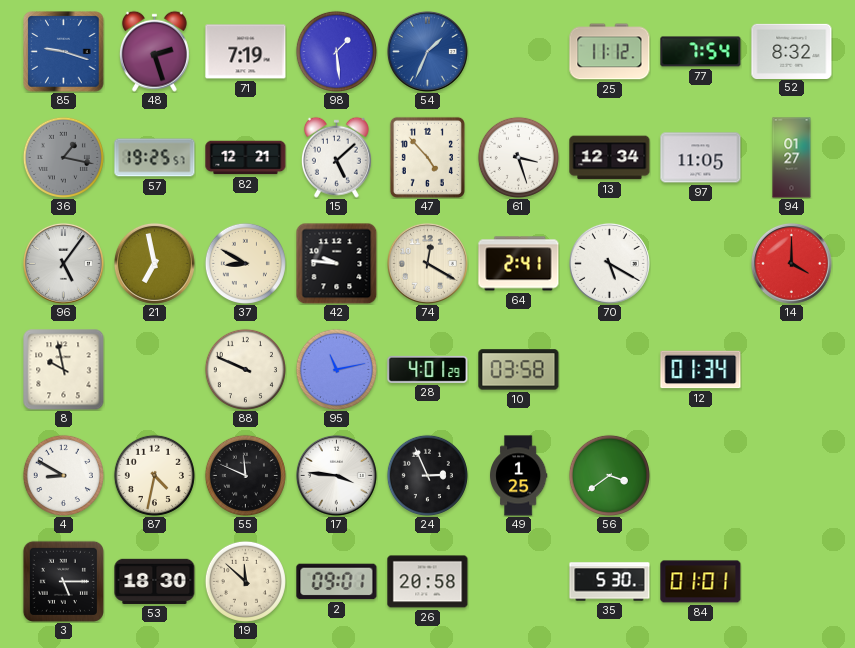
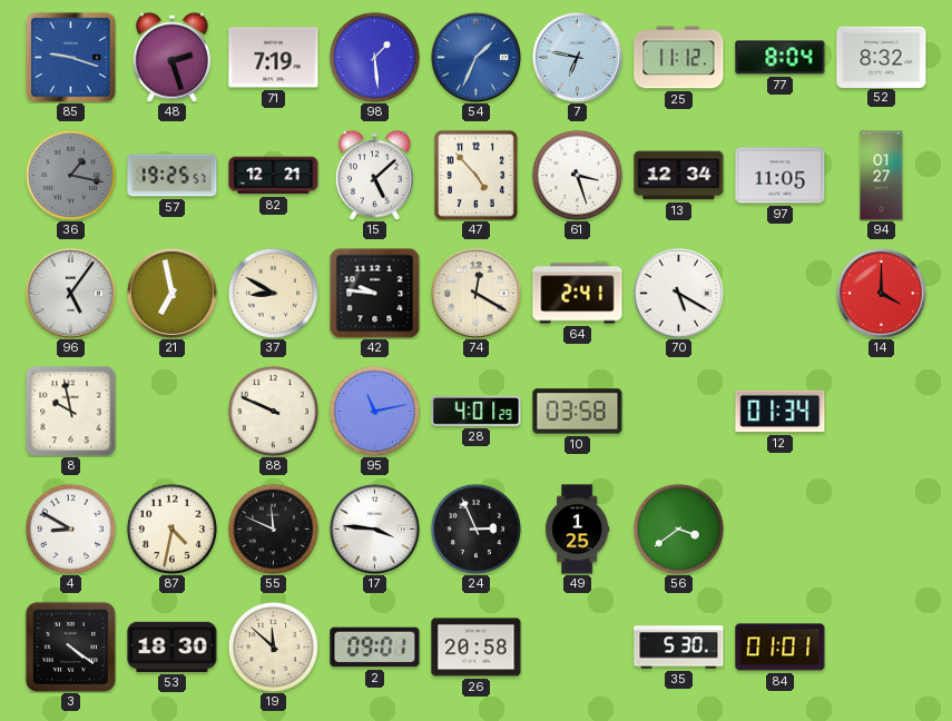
7: none -> 6:47
77: 7:54 -> 8:04
3: 5:15 -> 4:21
